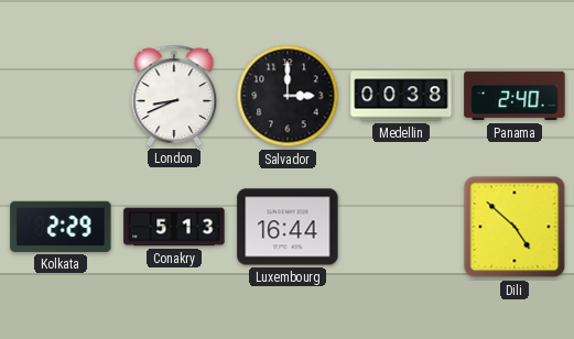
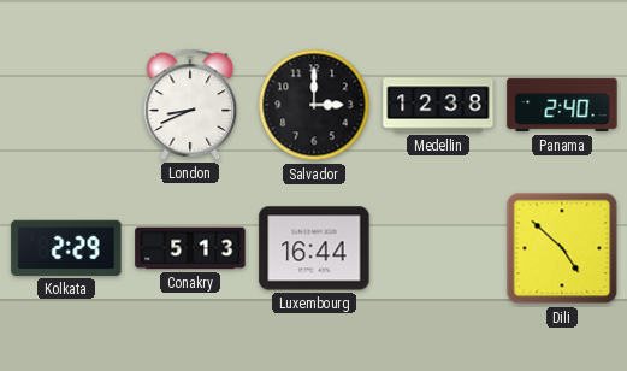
Medellin: 00:38 -> 12:38
